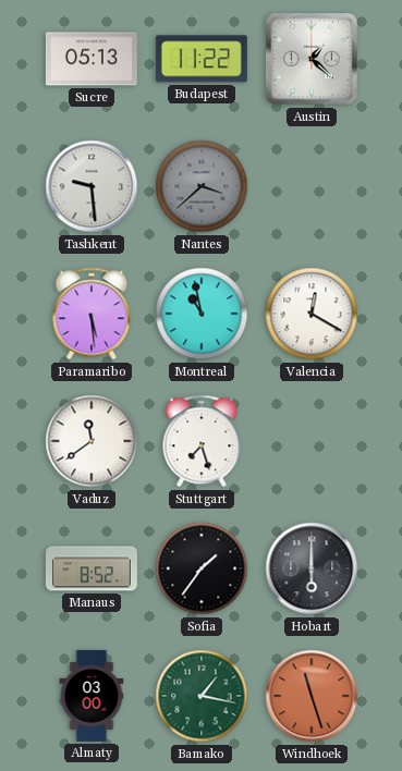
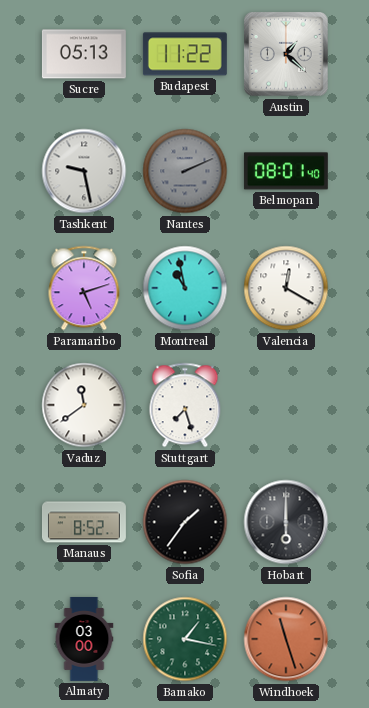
Tashkent: 9:29 -> 9:28
Nantes: 3:38 -> 2:11
Belmopan: none -> 08:01
Paramaribo: 5:29 -> 5:12
